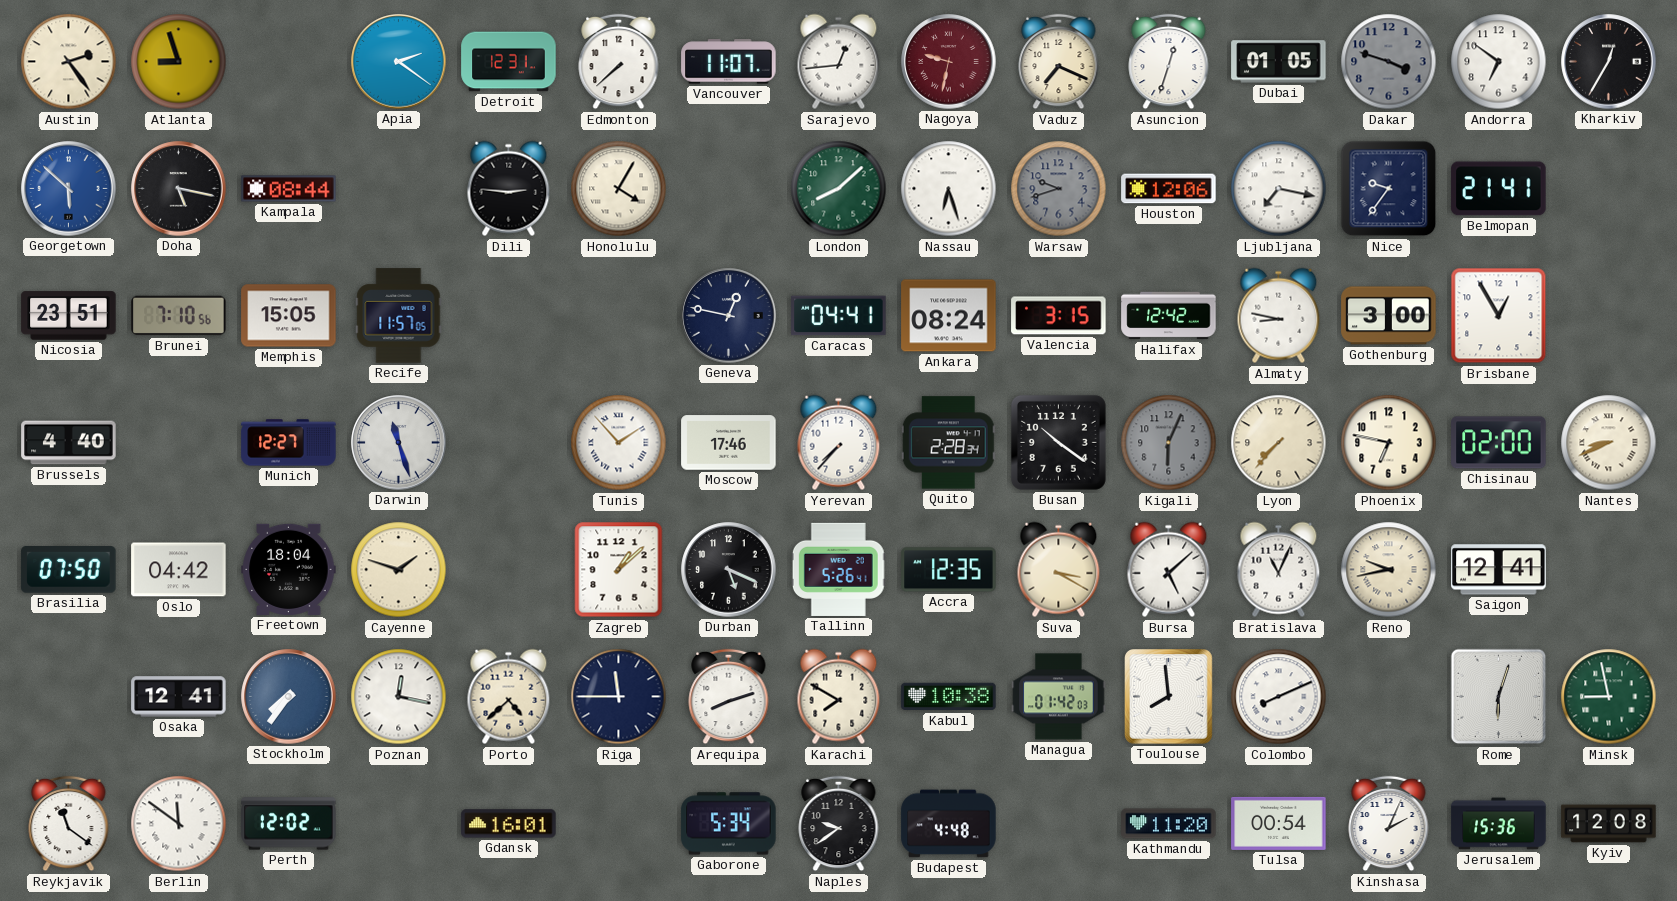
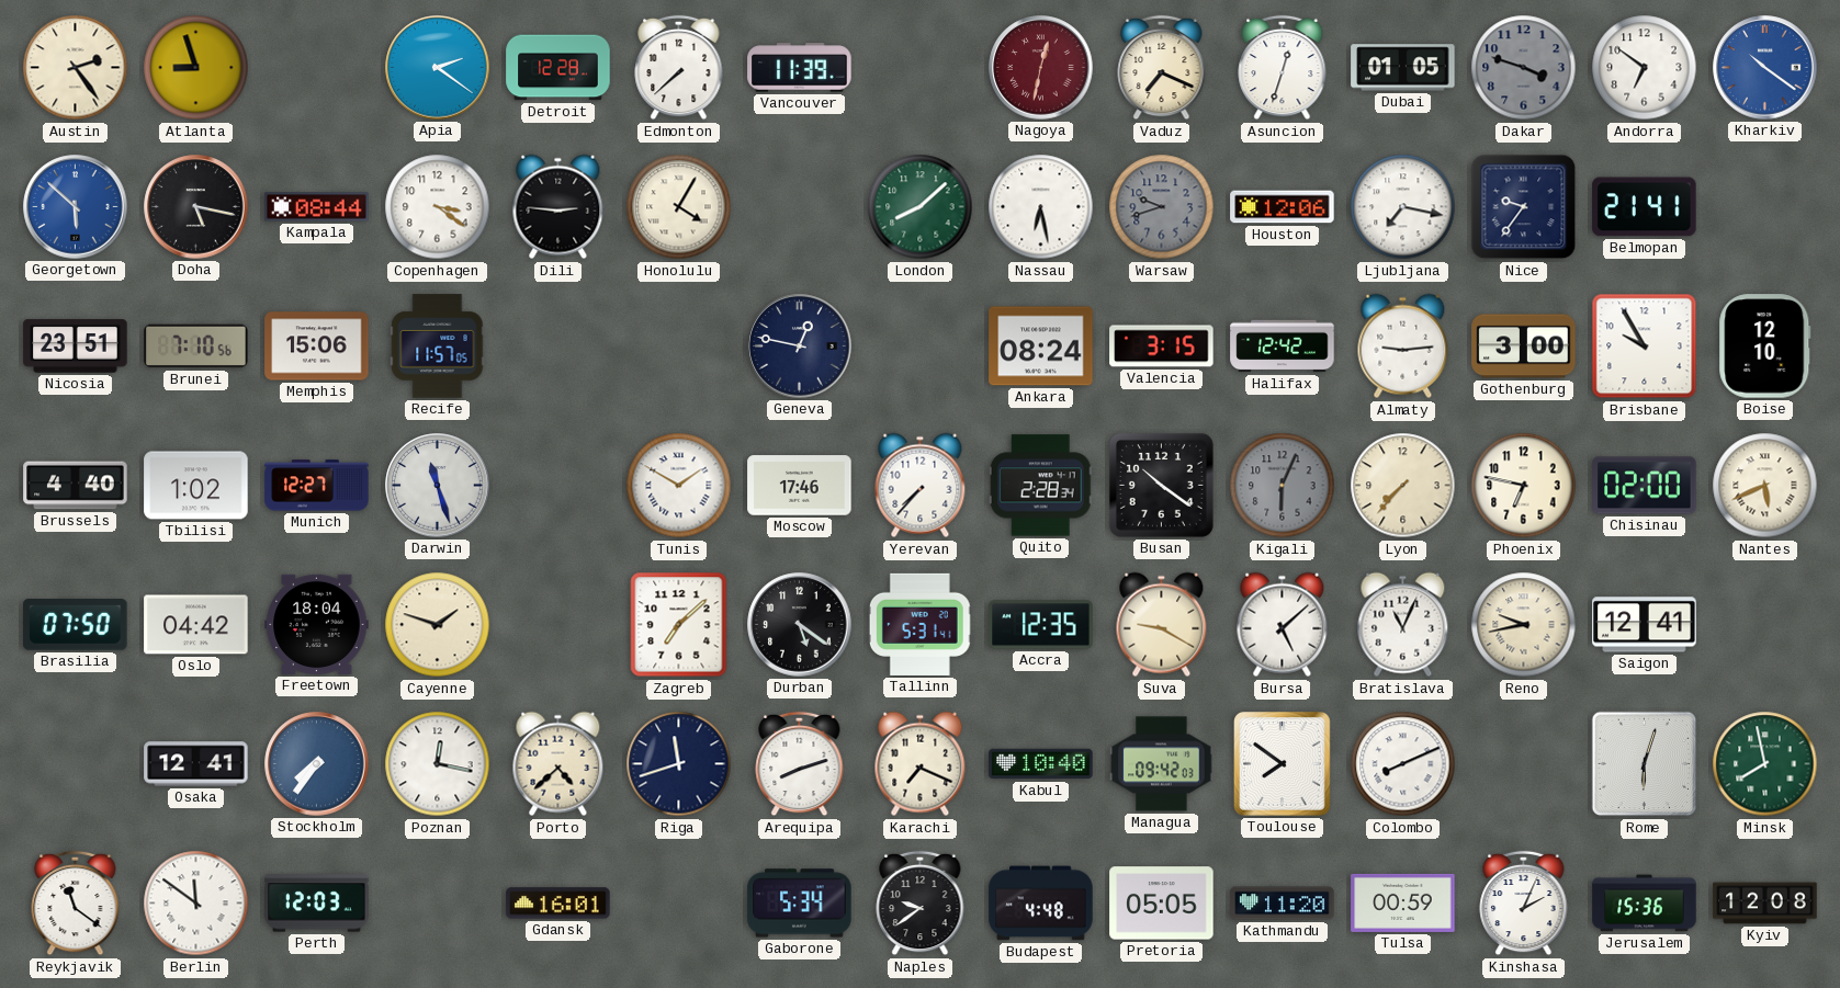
Detroit: 12:31 -> 12:28
Vancouver: 11:07 -> 11:39
Sarajevo: 12:44 -> none
Nagoya: 9:32 -> 12:32
Kharkiv: 12:35 -> 10:21
Kharkiv dial: black -> blue
Copenhagen: none -> 3:21
Nassau: 6:27 -> 6:28
Memphis: 15:05 -> 15:06
Caracas: 04:41 -> none
Almaty: 8:47 -> 9:14
Brisbane: 12:55 -> 9:55
Boise: none -> 12:10
Tbilisi: none -> 1:02
Tunis: 1:53 -> 1:50
Nantes: 8:41 -> 5:41
Zagreb: 1:08 -> 7:08
Durban: 5:19 -> 5:21
Tallinn: 5:26 -> 5:31
Suva: 3:20 -> 9:20
Riga: 11:45 -> 11:42
Karachi: 7:50 -> 7:19
Kabul: 10:38 -> 10:40
Managua: 01:42 -> 09:42
Toulouse: 7:59 -> 7:51
Minsk: 8:58 -> 7:58
Perth: 12:02 -> 12:03
Pretoria: none -> 05:05
Tulsa: 00:54 -> 00:59
